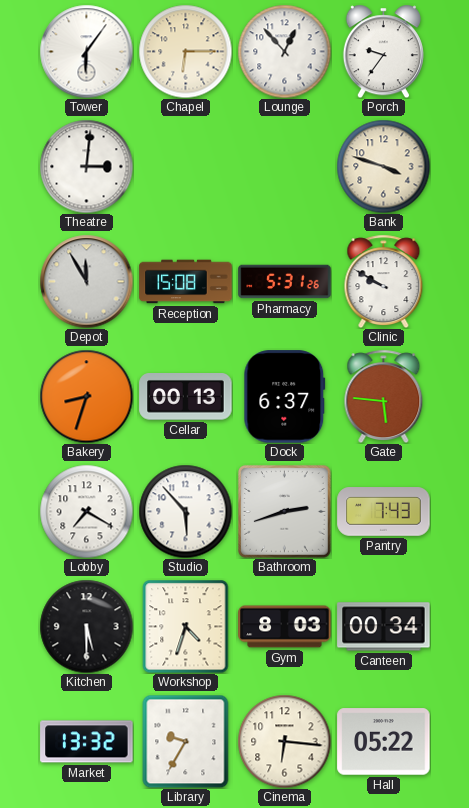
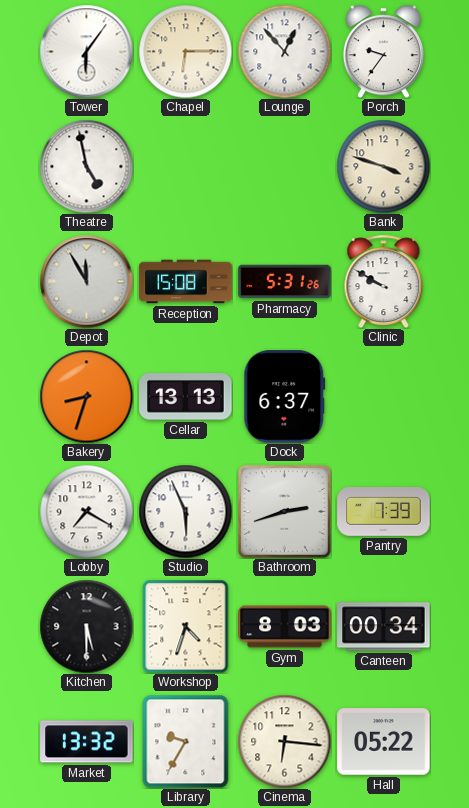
Theatre: 3:01 -> 4:58
Cellar: 00:13 -> 13:13
Gate: 5:46 -> none
Studio: 5:53 -> 5:56
Pantry: 7:43 -> 7:39
